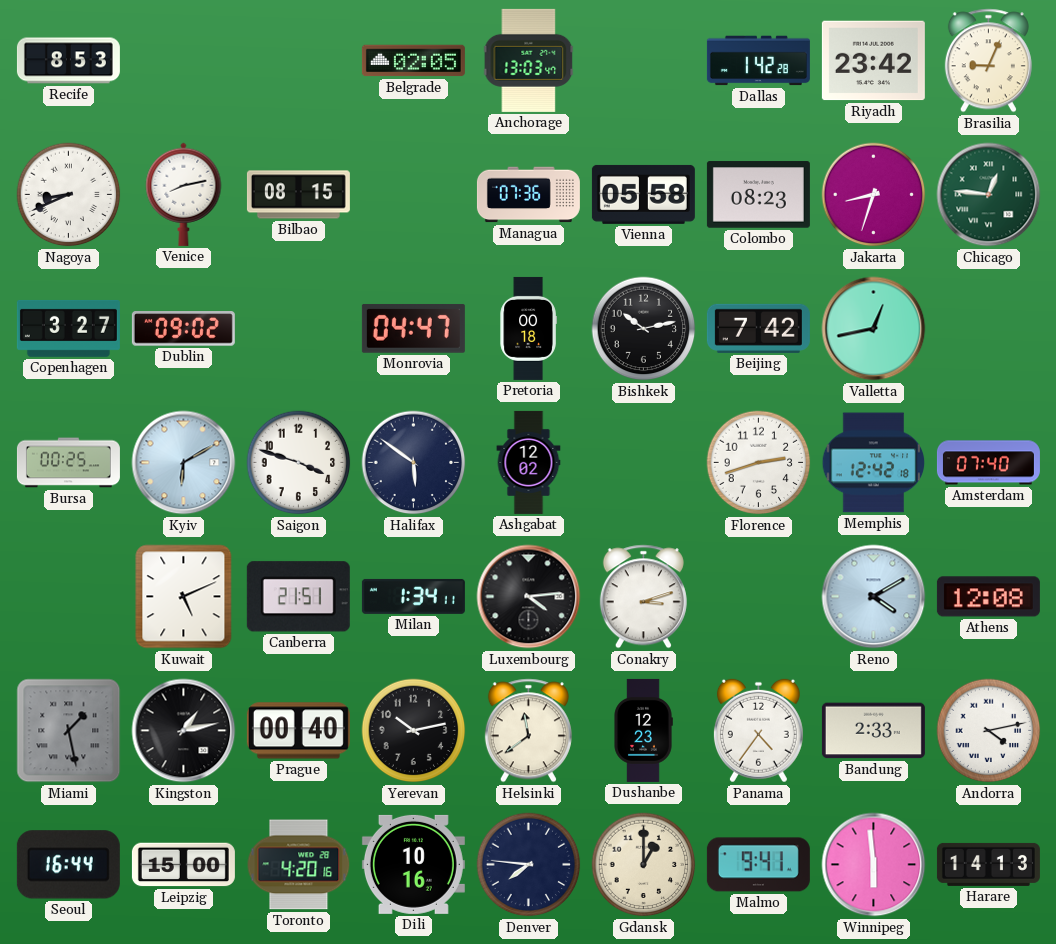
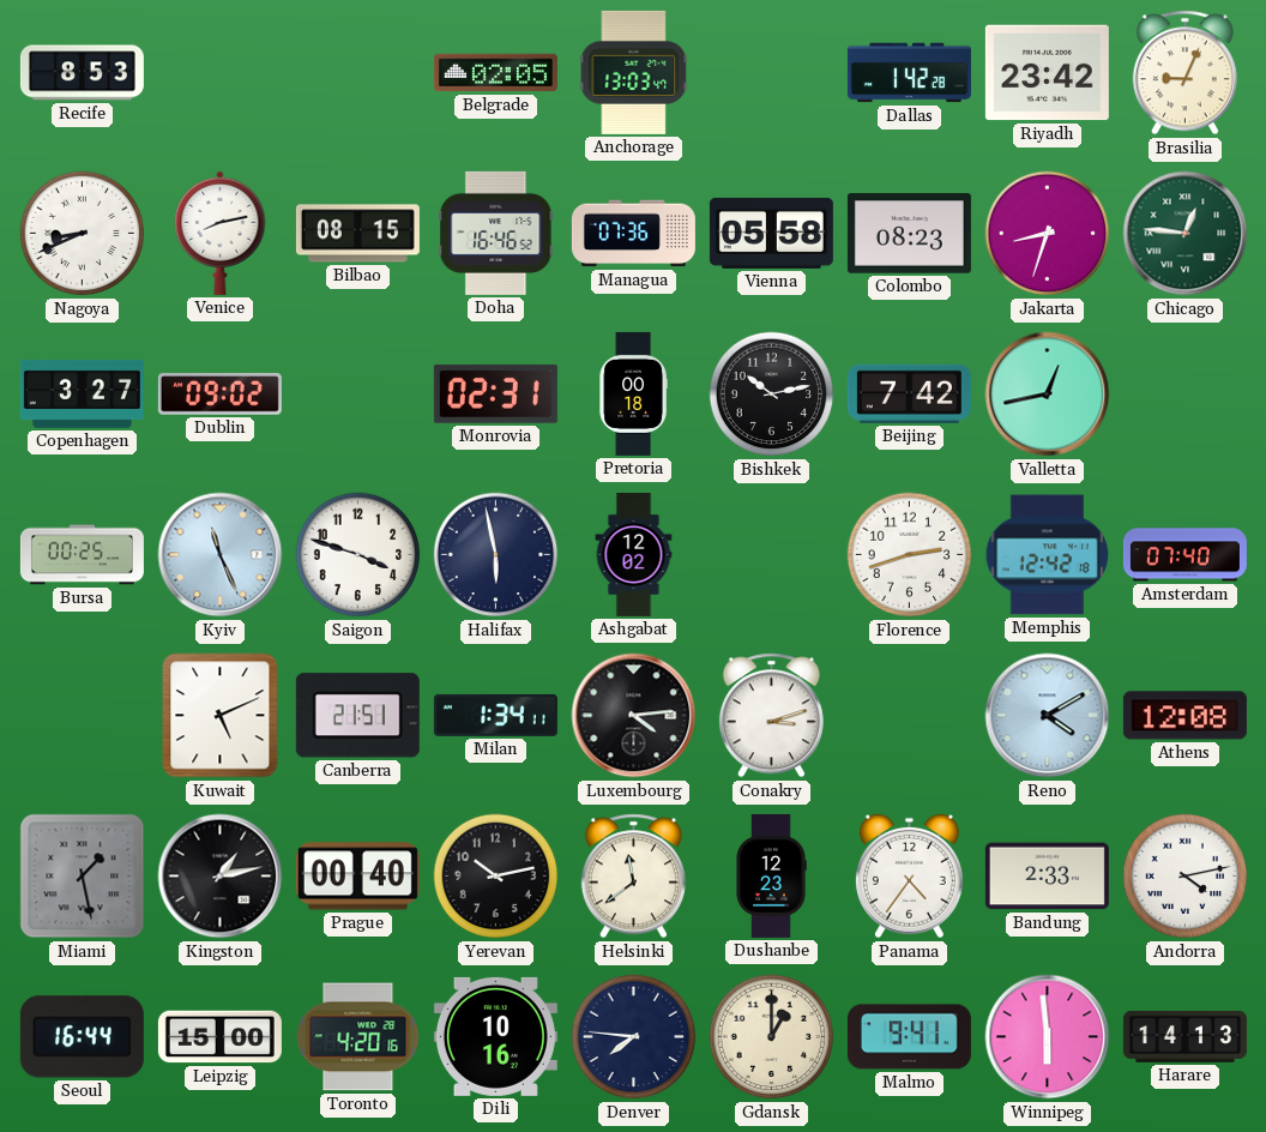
Doha: none -> 16:46
Monrovia: 04:47 -> 02:31
Kyiv: 6:10 -> 11:26
Halifax: 5:51 -> 5:58
